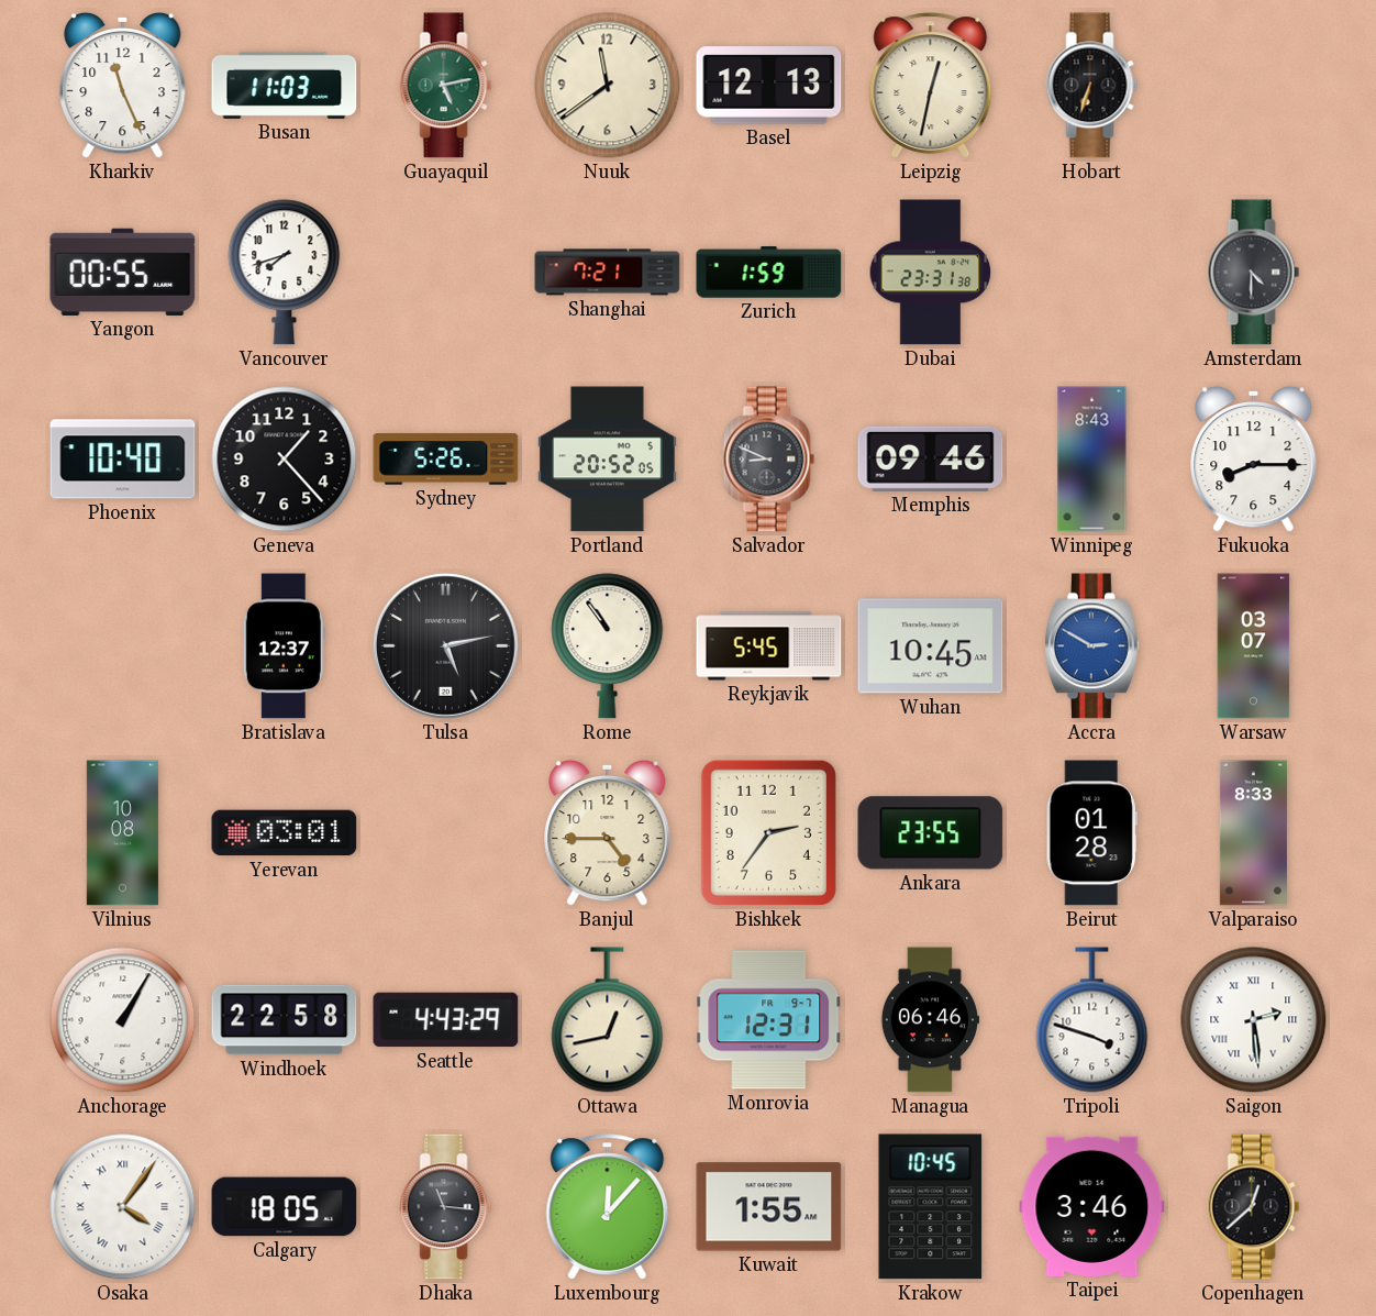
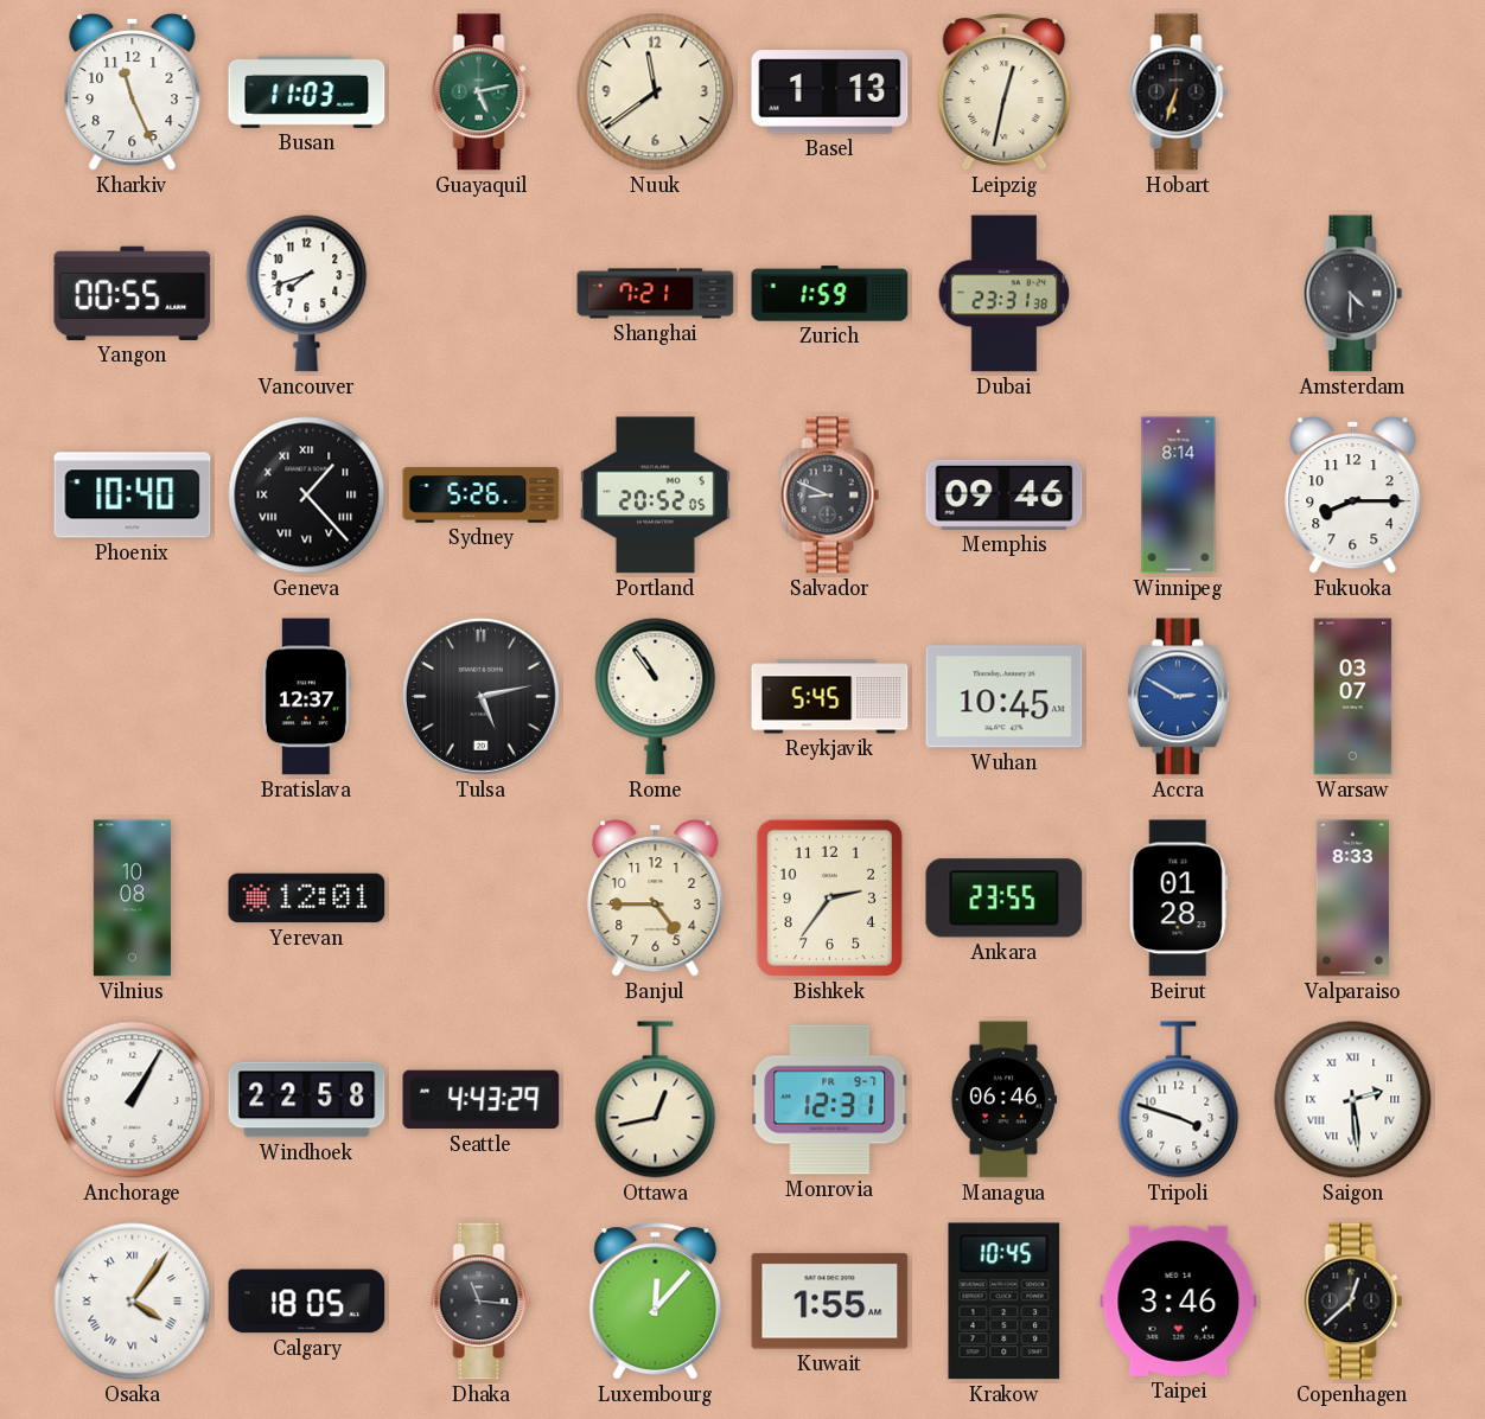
Basel: 12:13 -> 1:13
Geneva numerals: Arabic -> Roman
Winnipeg: 8:43 -> 8:14
Yerevan: 03:01 -> 12:01
